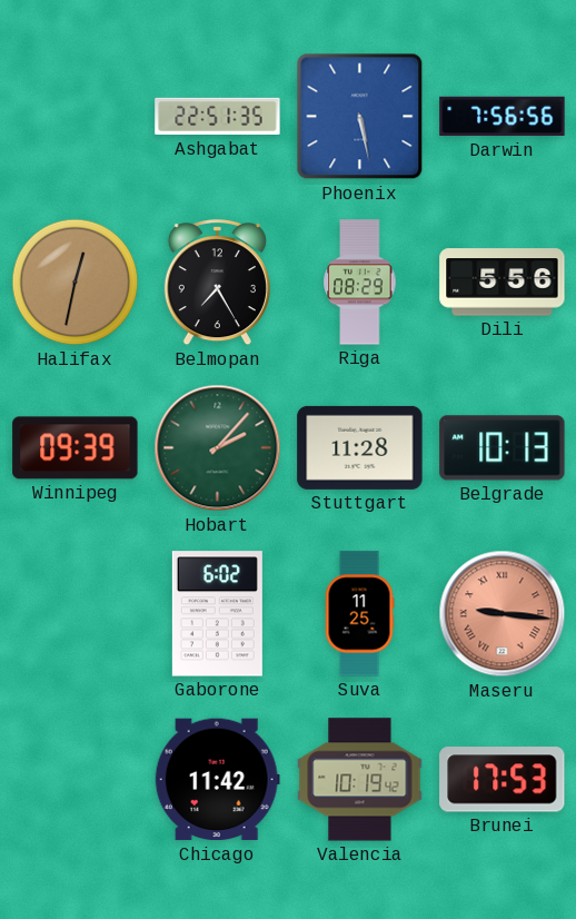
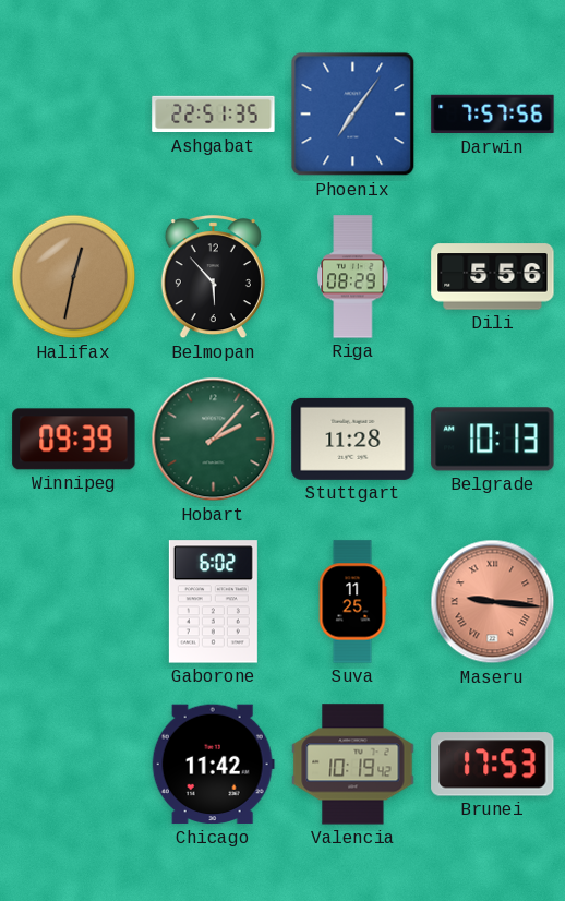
Phoenix: 5:28 -> 7:06
Darwin: 7:56 -> 7:57
Belmopan: 7:25 -> 5:53
